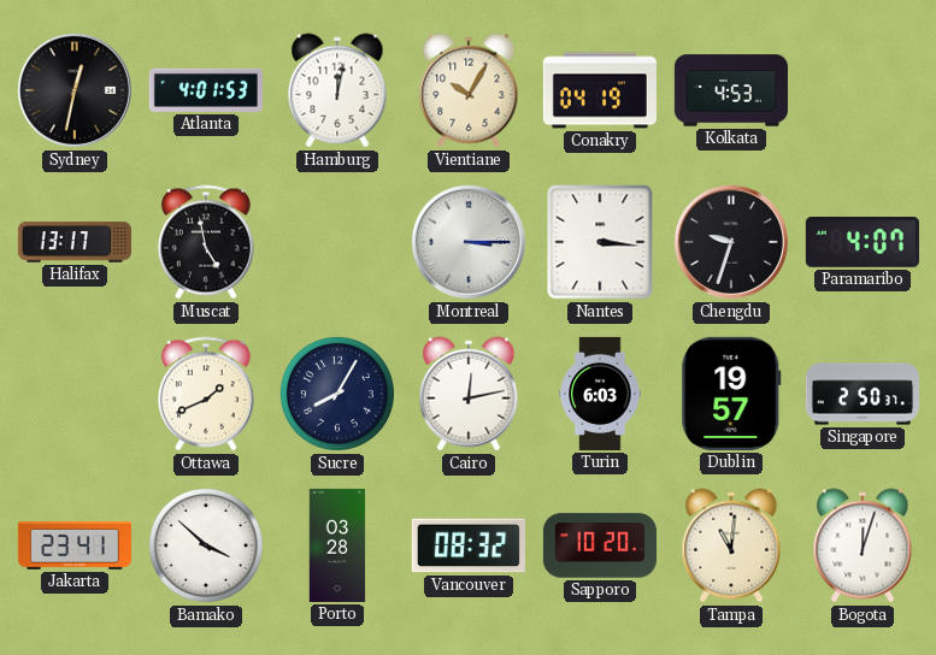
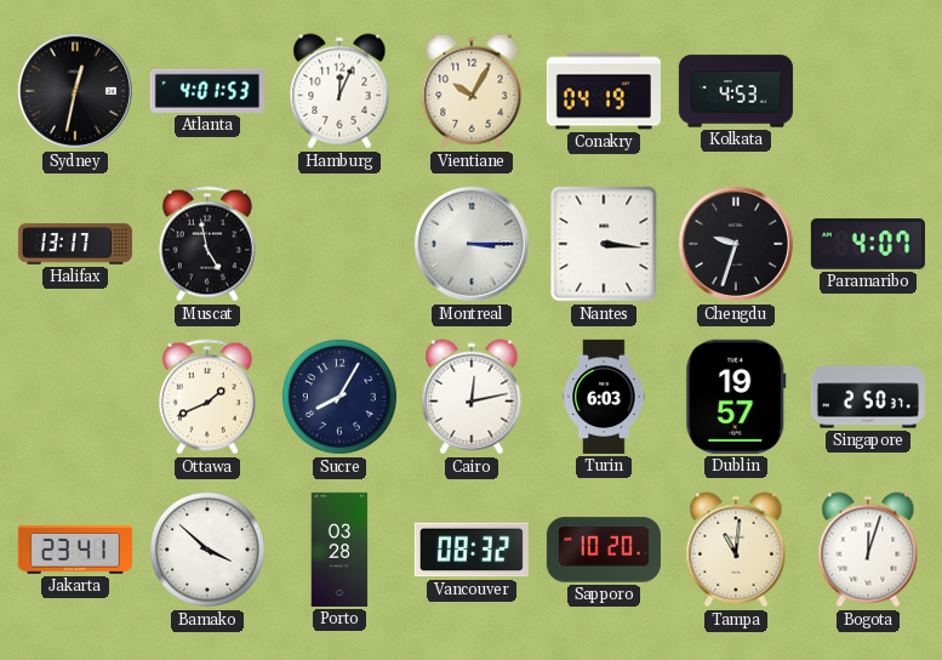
Hamburg: 12:02 -> 12:04
